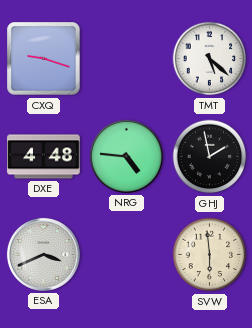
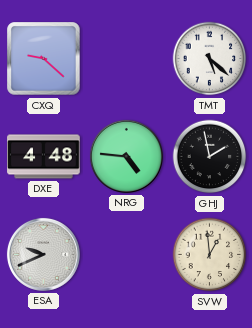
CXQ: 9:18 -> 9:22
ESA: 3:41 -> 9:41
SVW: 5:59 -> 12:59
